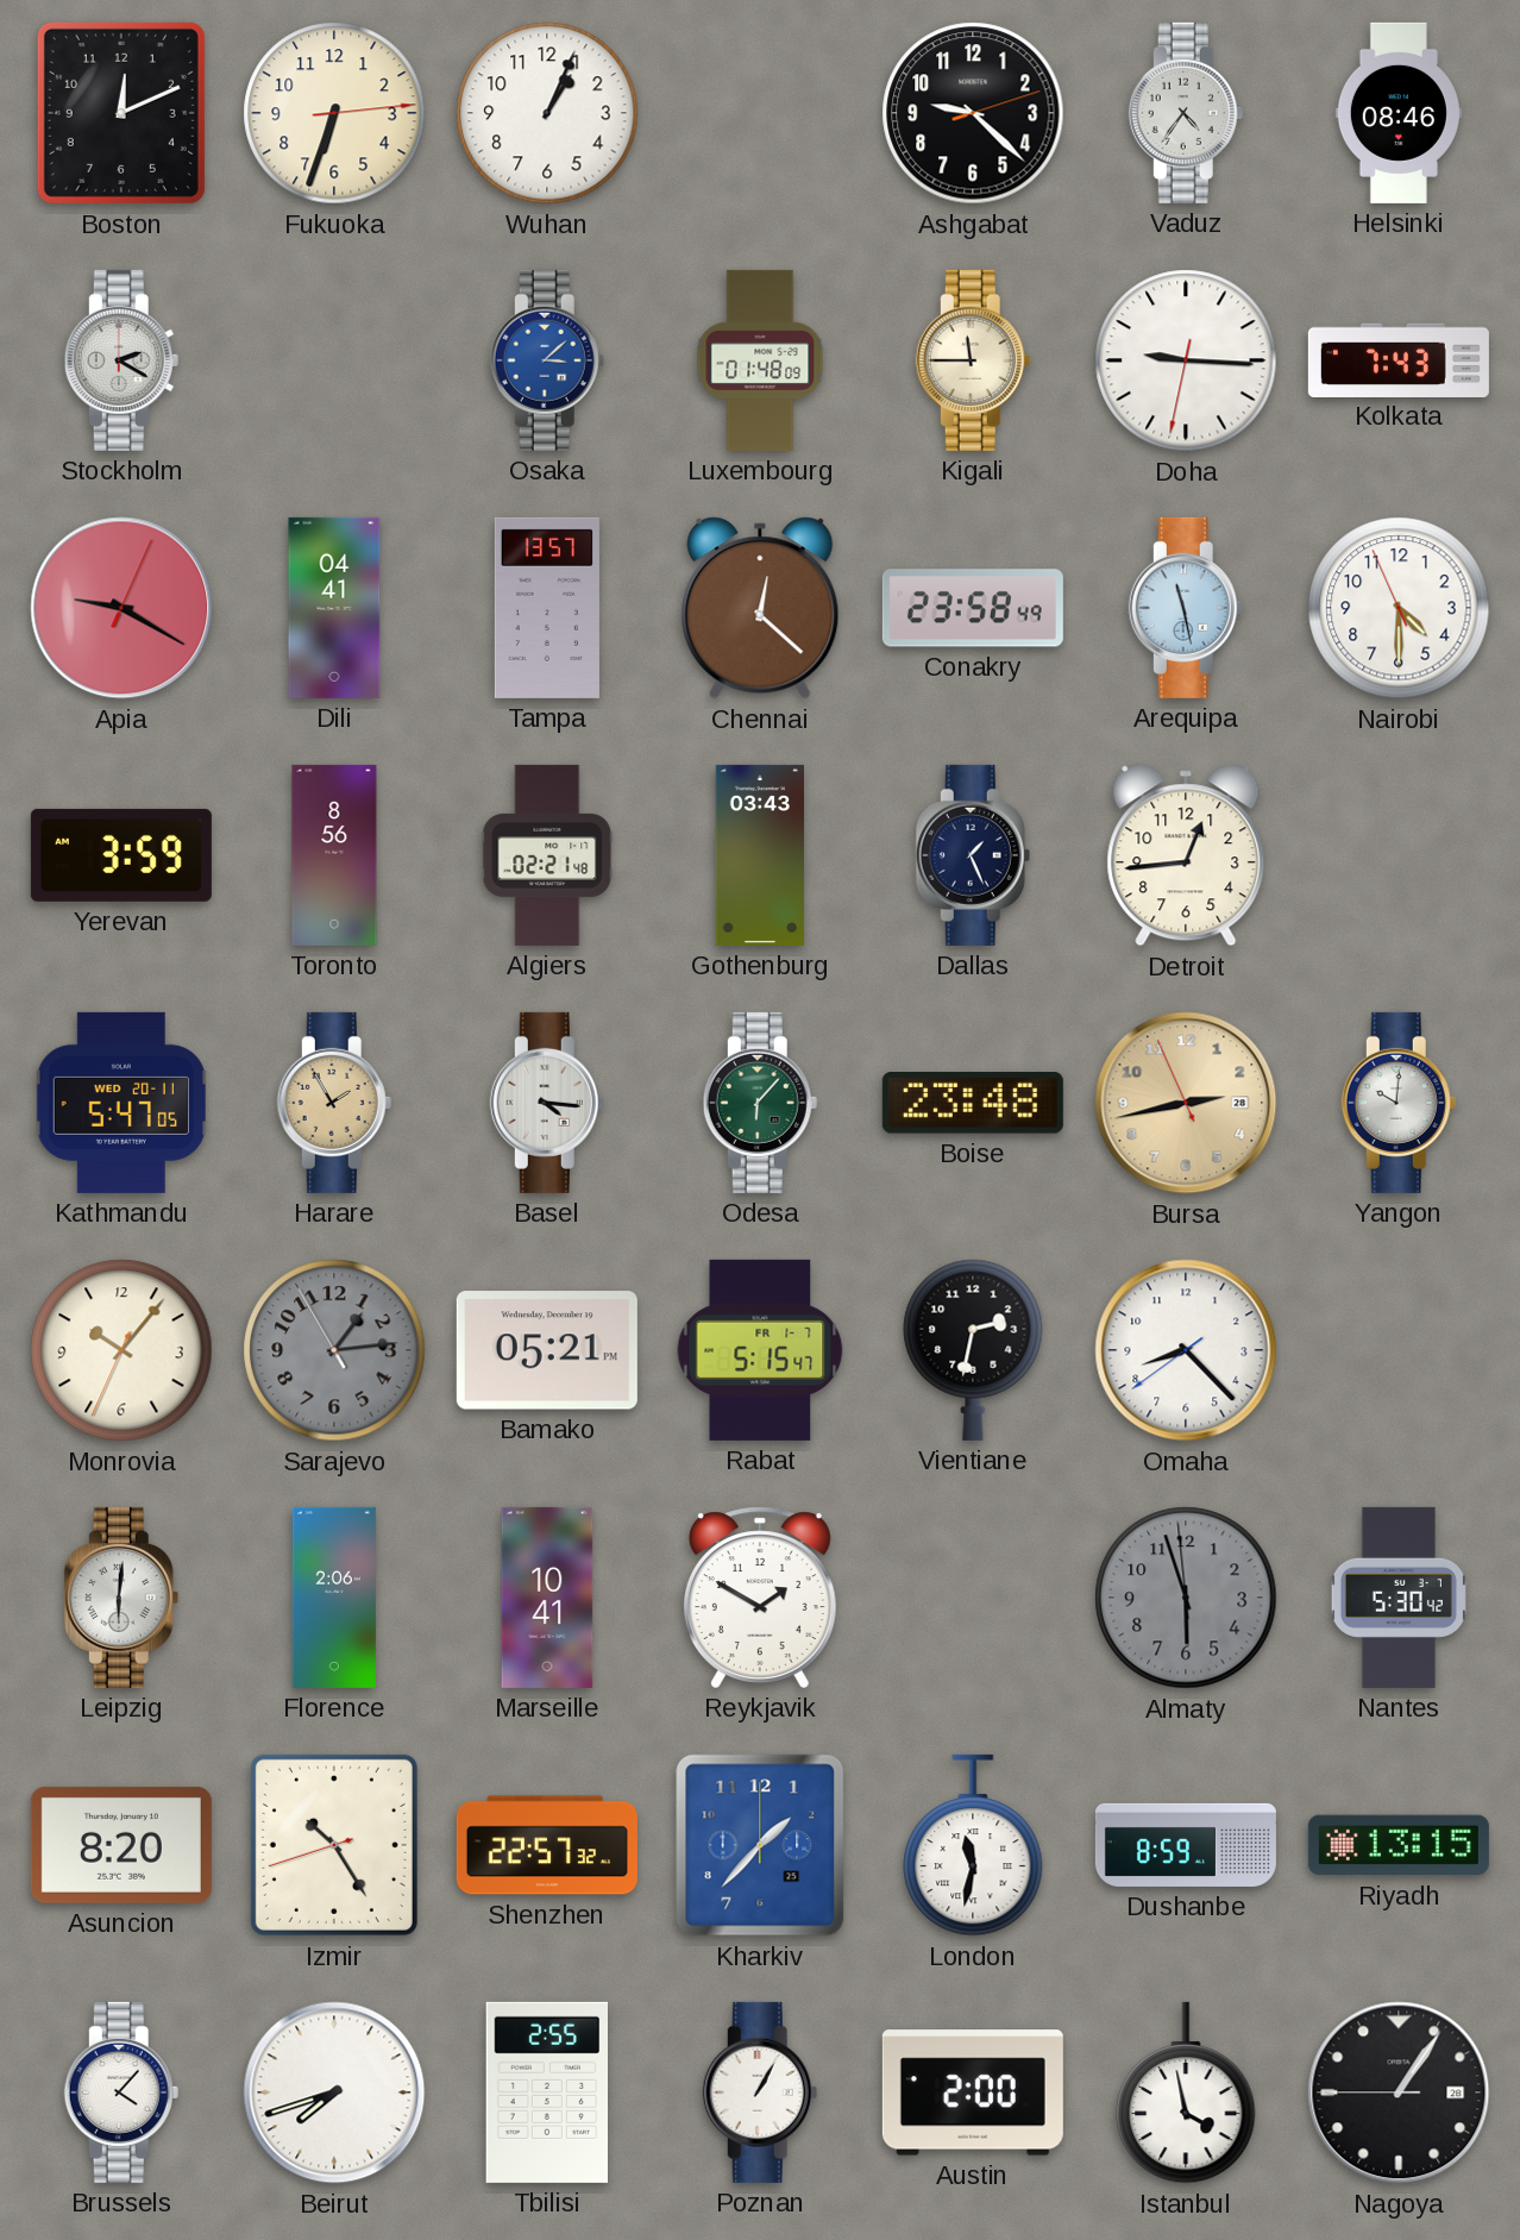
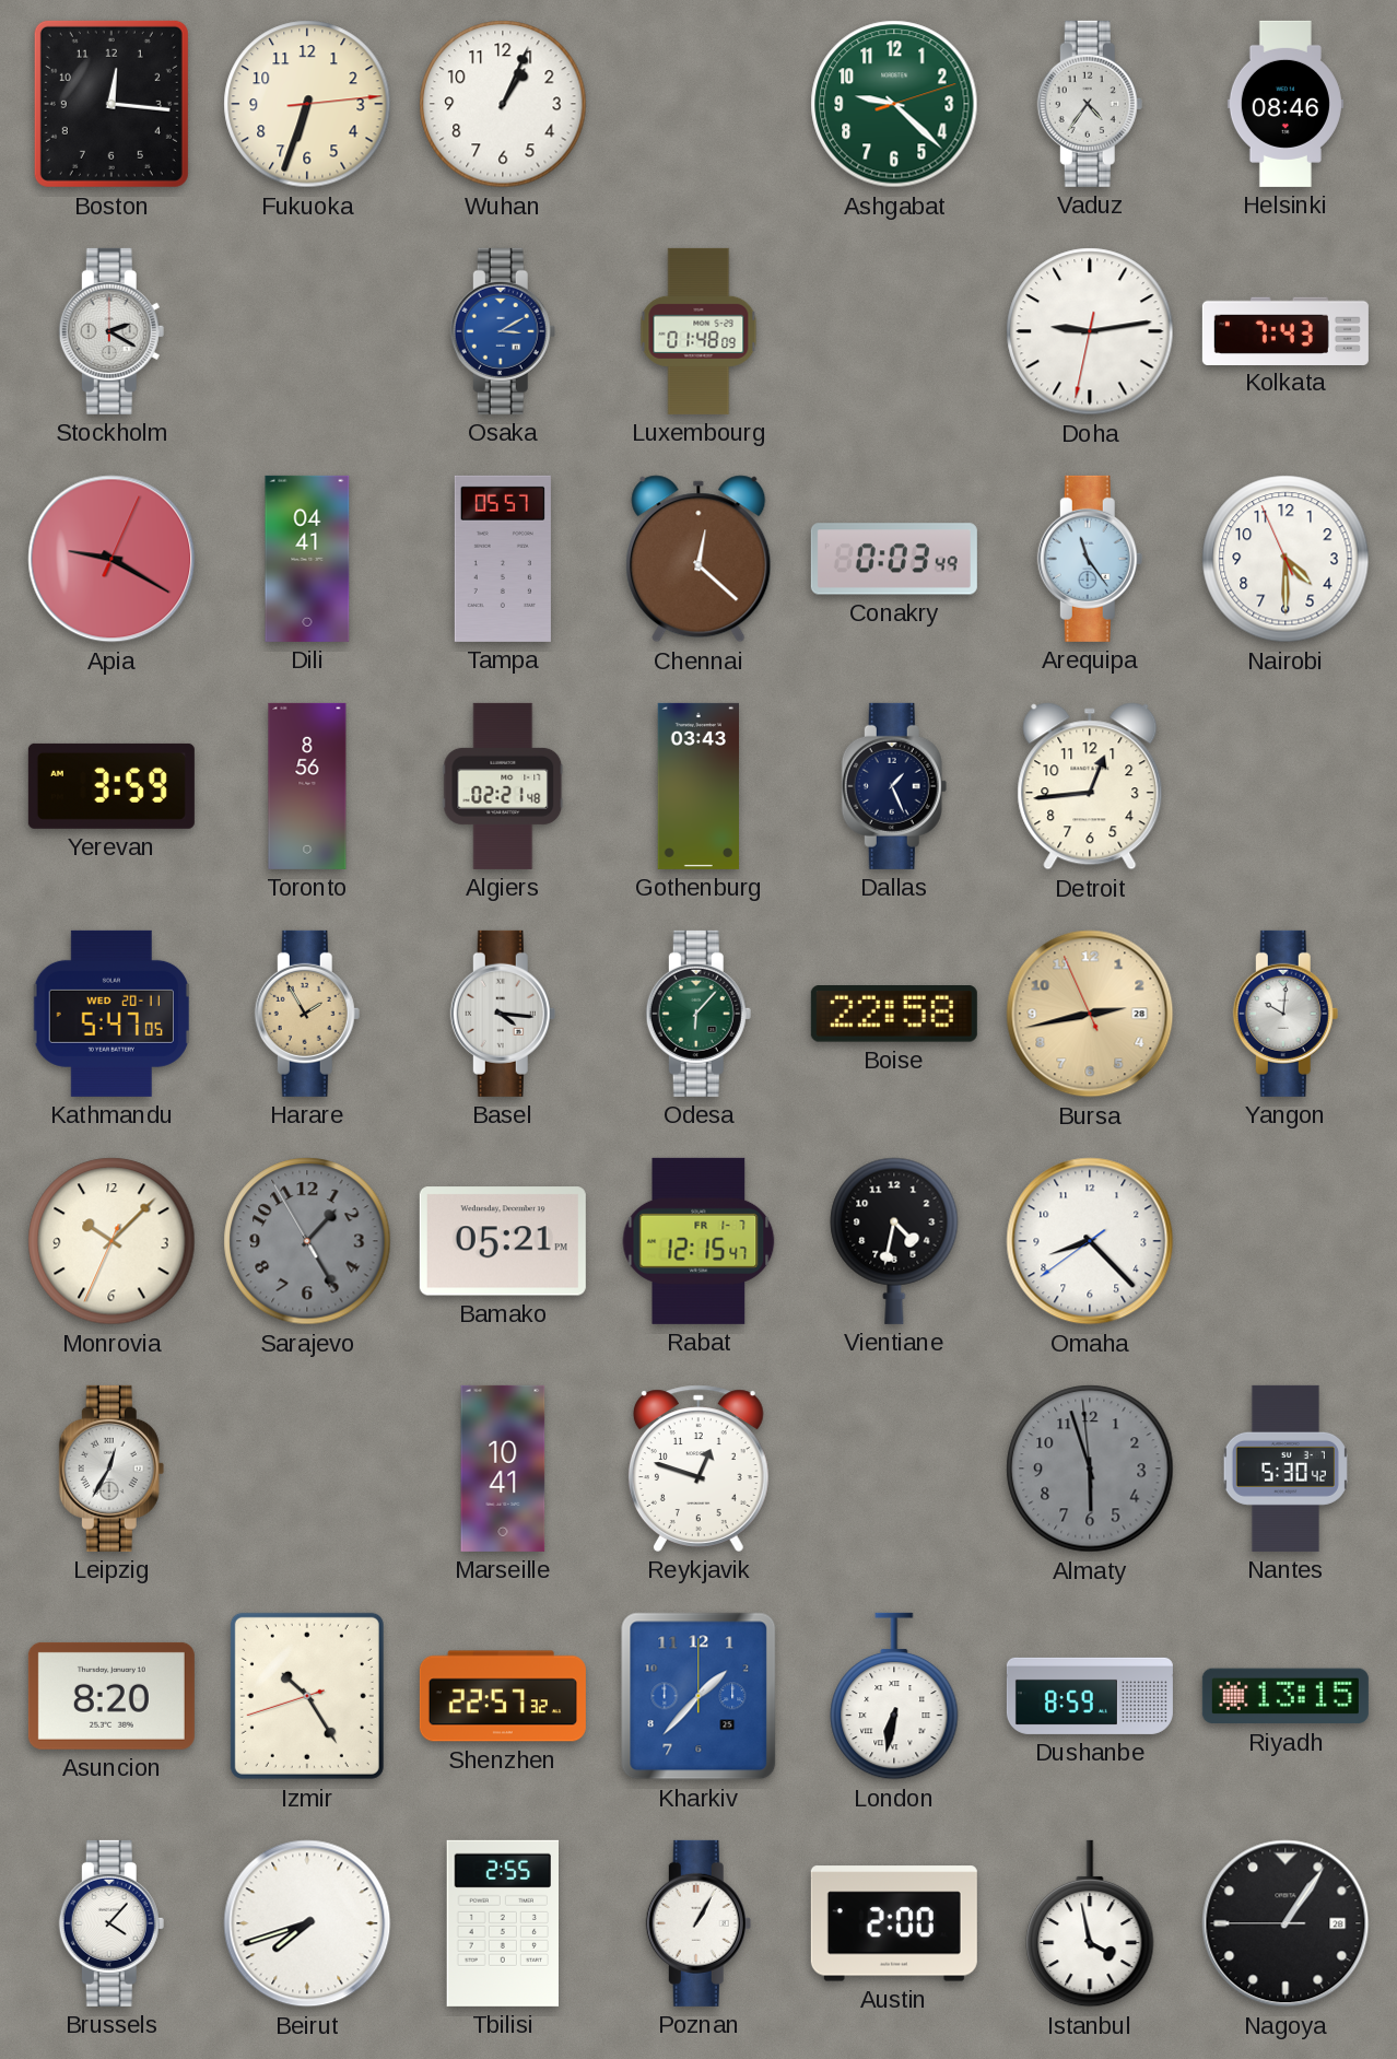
Boston: 12:11 -> 12:16
Ashgabat dial: black -> green
Osaka: 3:08 -> 3:10
Kigali: 11:45 -> none
Doha: 9:15 -> 9:13
Tampa: 13:57 -> 05:57
Conakry: 23:58 -> 0:03
Arequipa: 11:28 -> 11:24
Boise: 23:48 -> 22:58
Monrovia: 10:06 -> 10:07
Sarajevo: 1:13 -> 1:24
Rabat: 5:15 -> 12:15
Vientiane: 2:32 -> 4:32
Leipzig: 6:01 -> 12:35
Florence: 2:06 -> none
Reykjavik: 1:50 -> 12:48
London: 11:32 -> 6:32
